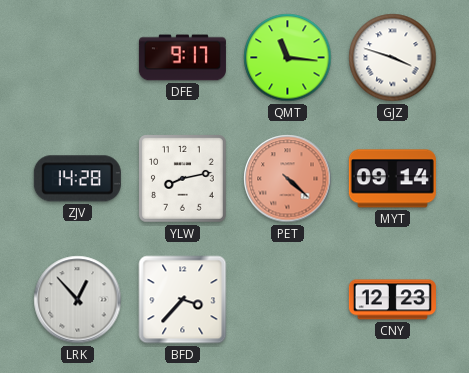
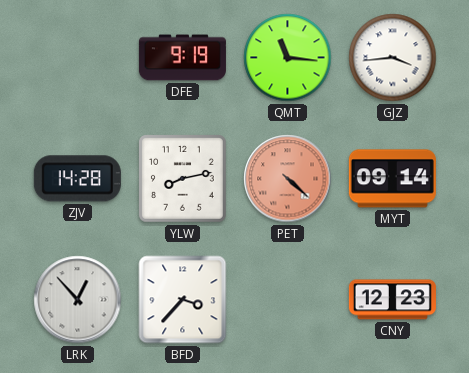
DFE: 9:17 -> 9:19
GJZ: 3:48 -> 3:44
